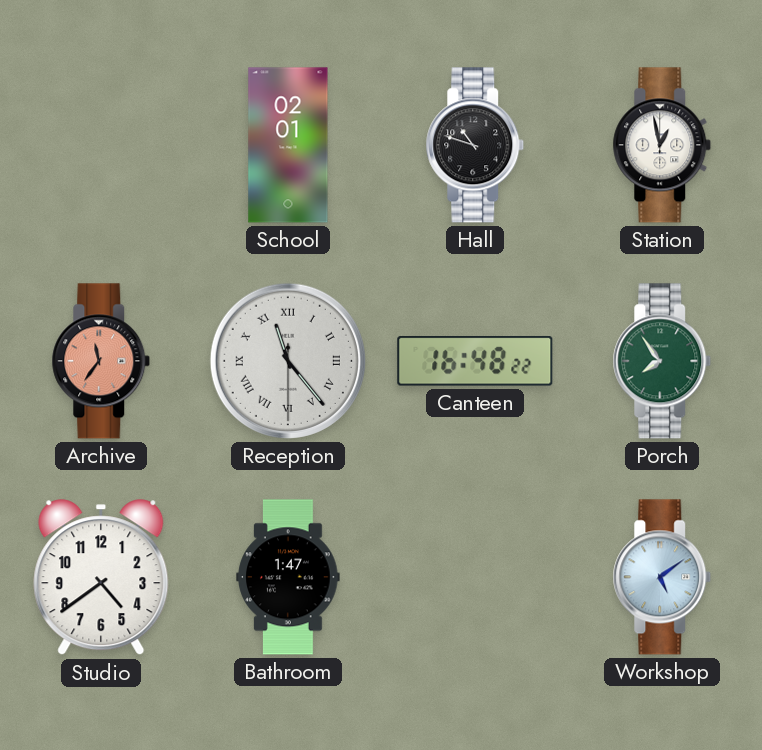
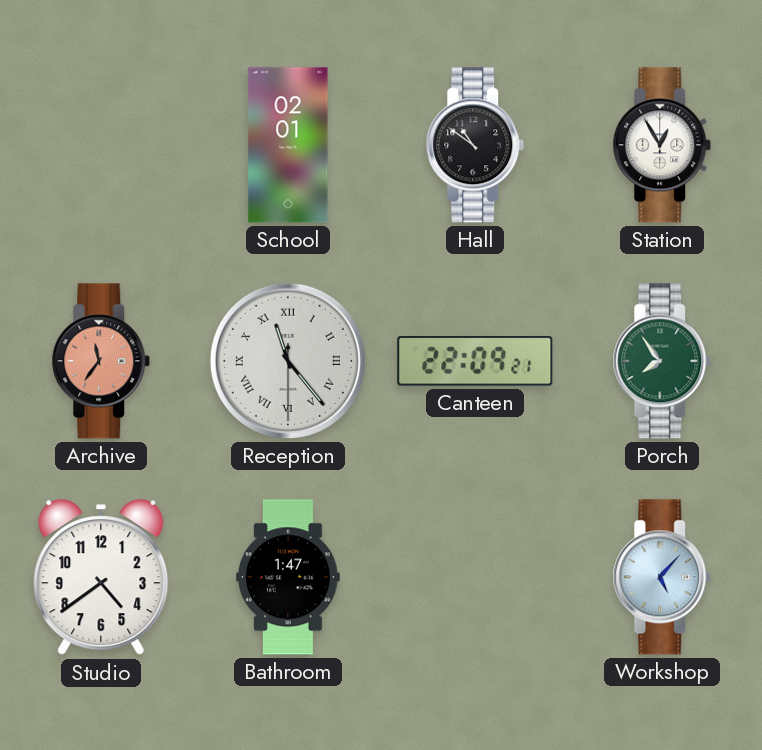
Hall: 10:48 -> 10:51
Station: 12:58 -> 12:55
Canteen: 16:48 -> 22:09
Workshop: 5:09 -> 5:07
